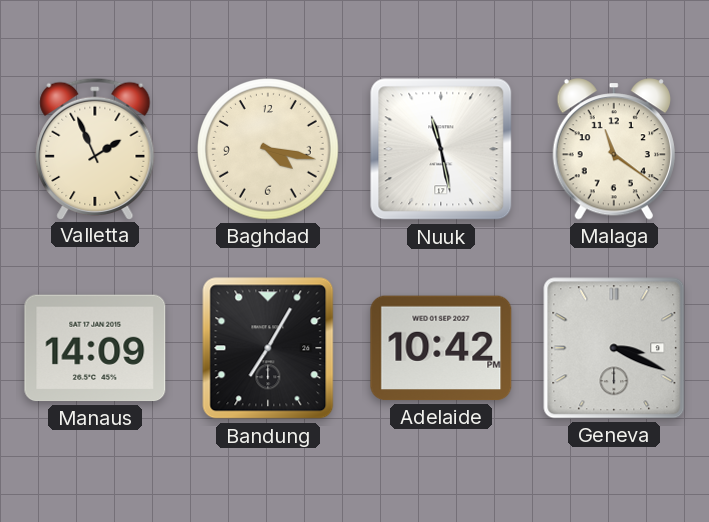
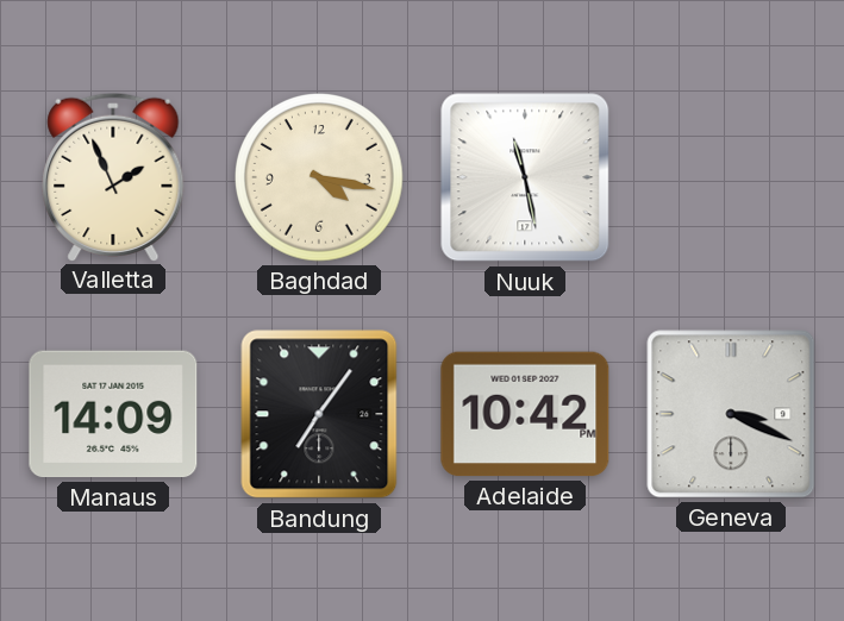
Malaga: 11:21 -> none
Bandung: 7:05 -> 7:06
